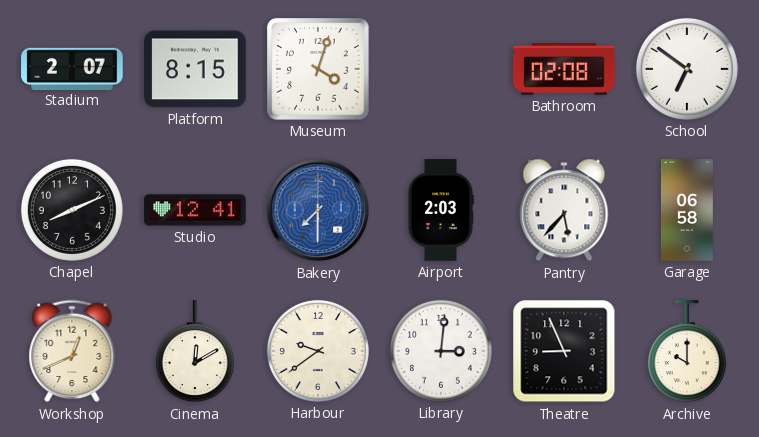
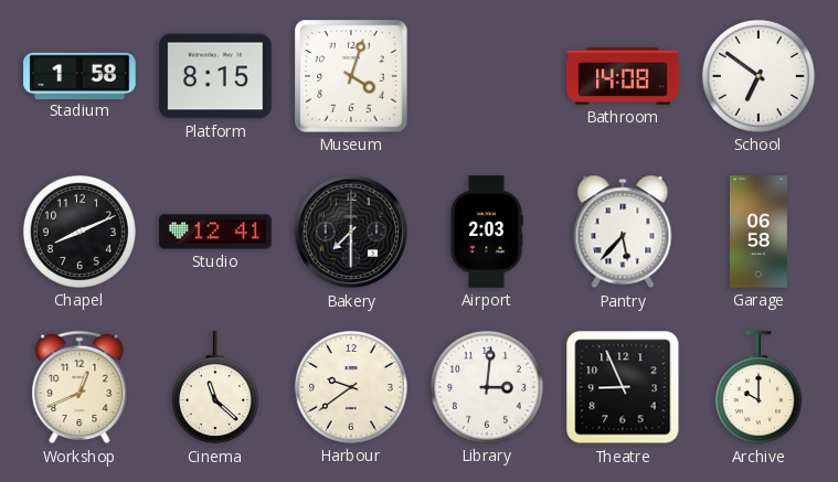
Stadium: 2:07 -> 1:58
Bathroom: 02:08 -> 14:08
Bakery dial: blue -> black
Cinema: 12:10 -> 11:22
